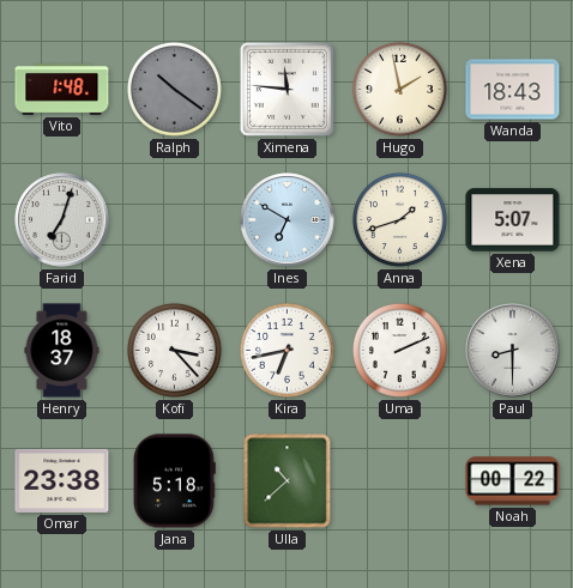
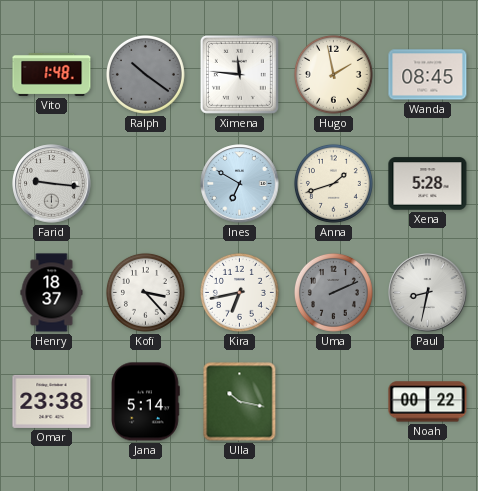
Wanda: 18:43 -> 08:45
Farid: 7:03 -> 9:16
Xena: 5:07 -> 5:28
Uma dial: white -> grey
Paul: 8:30 -> 8:32
Jana: 5:18 -> 5:14
Ulla: 10:38 -> 10:17
